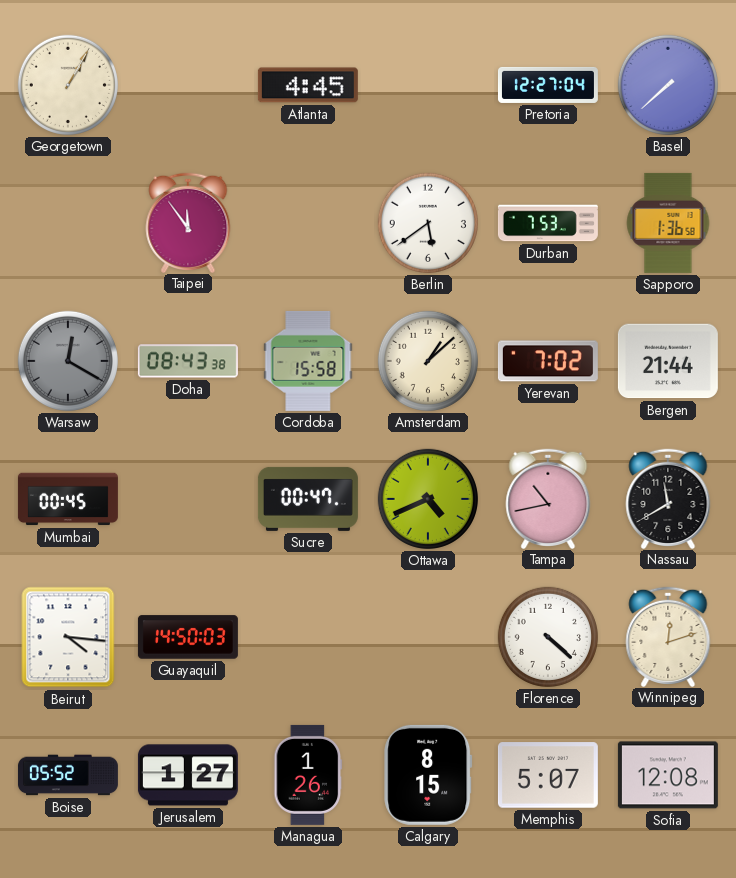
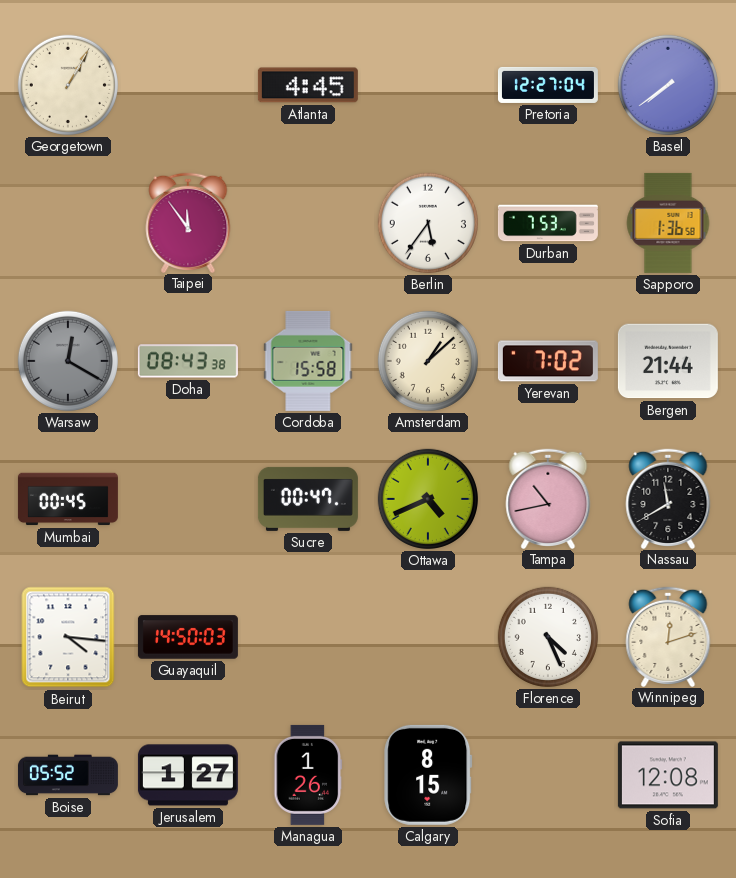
Basel: 7:38 -> 7:39
Berlin: 5:39 -> 5:36
Florence: 4:22 -> 4:26
Memphis: 5:07 -> none
